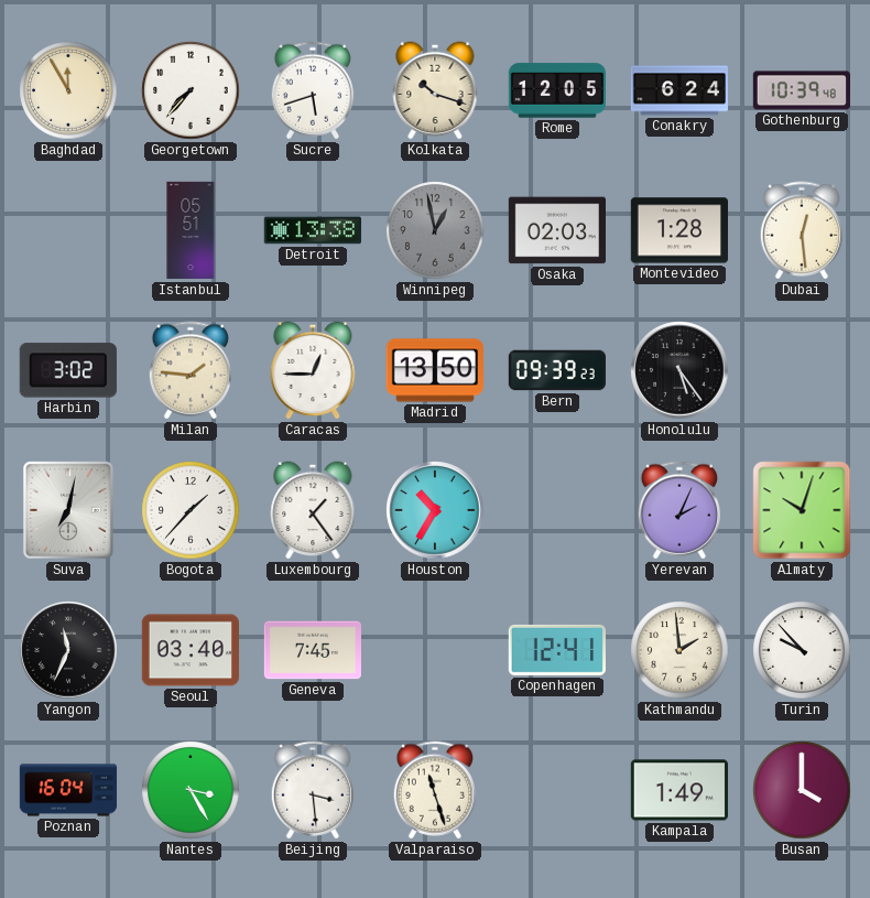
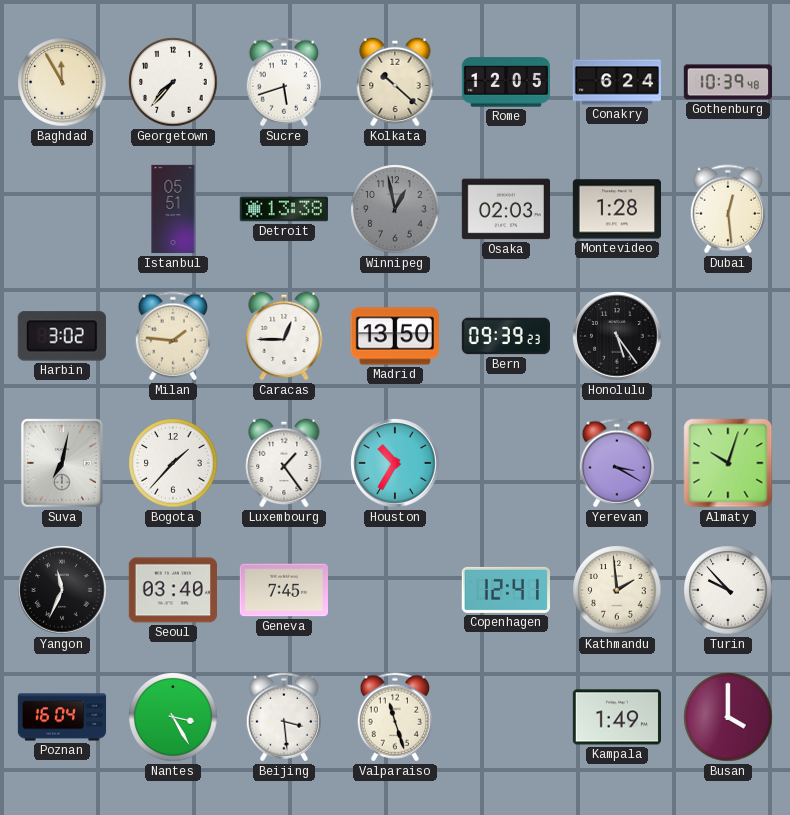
Kolkata: 10:18 -> 10:22
Yerevan: 2:04 -> 3:20
